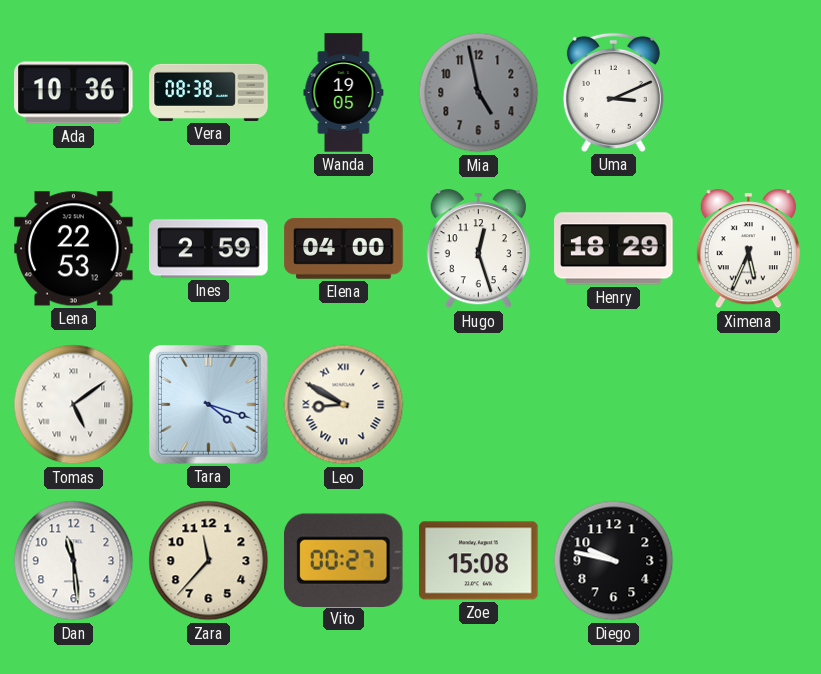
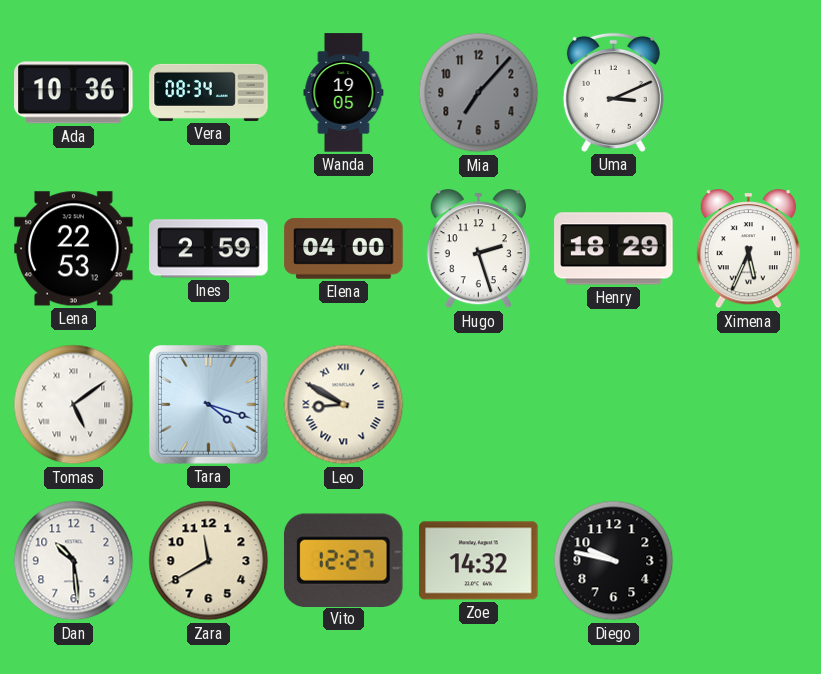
Vera: 08:38 -> 08:34
Mia: 4:58 -> 7:07
Hugo: 12:27 -> 2:27
Dan: 11:29 -> 10:29
Zara: 11:37 -> 11:40
Vito: 00:27 -> 12:27
Zoe: 15:08 -> 14:32
